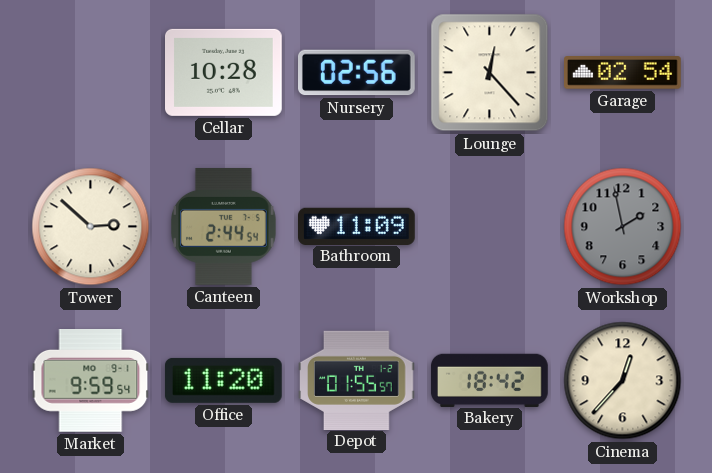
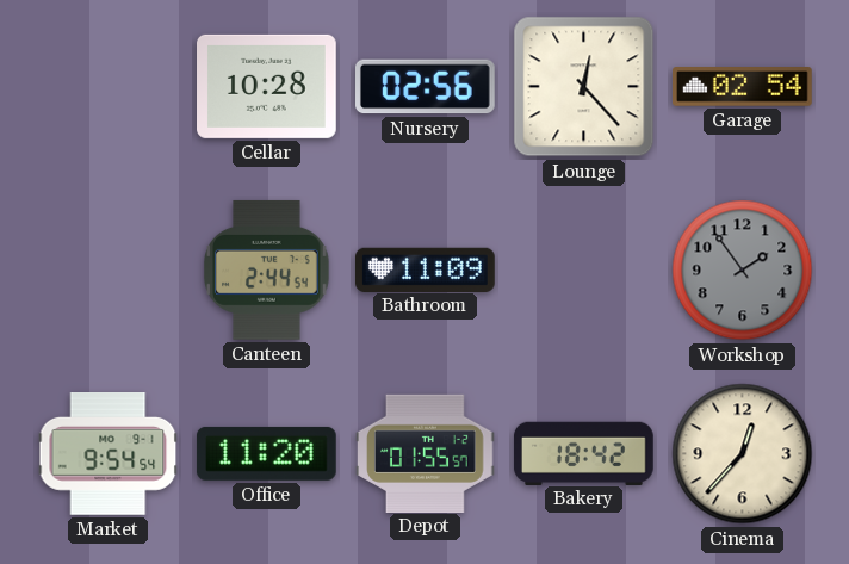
Tower: 2:52 -> none
Workshop: 1:58 -> 1:54
Market: 9:59 -> 9:54
